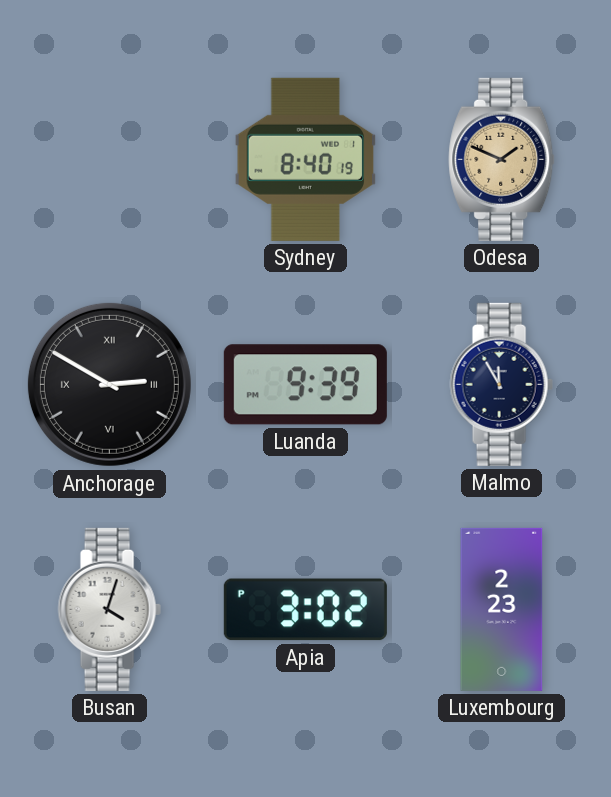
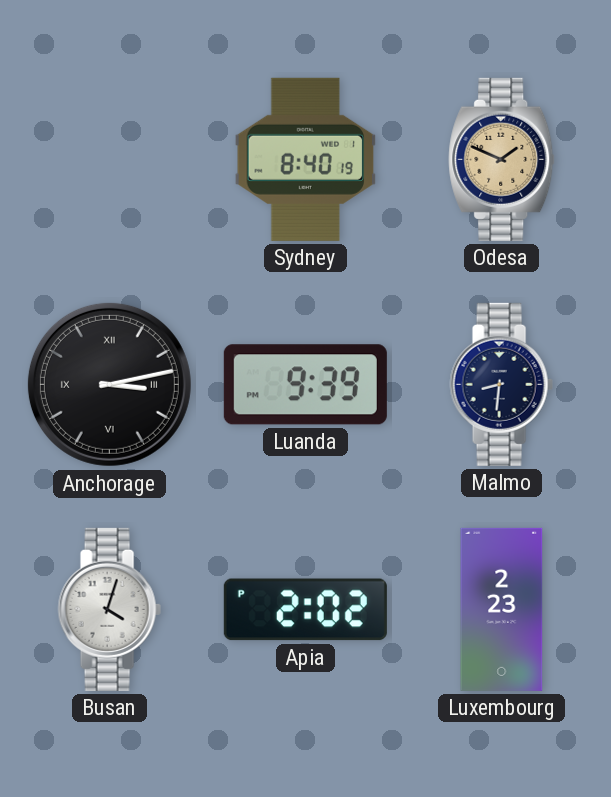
Anchorage: 2:50 -> 3:13
Malmo: 11:55 -> 8:31
Apia: 3:02 -> 2:02
